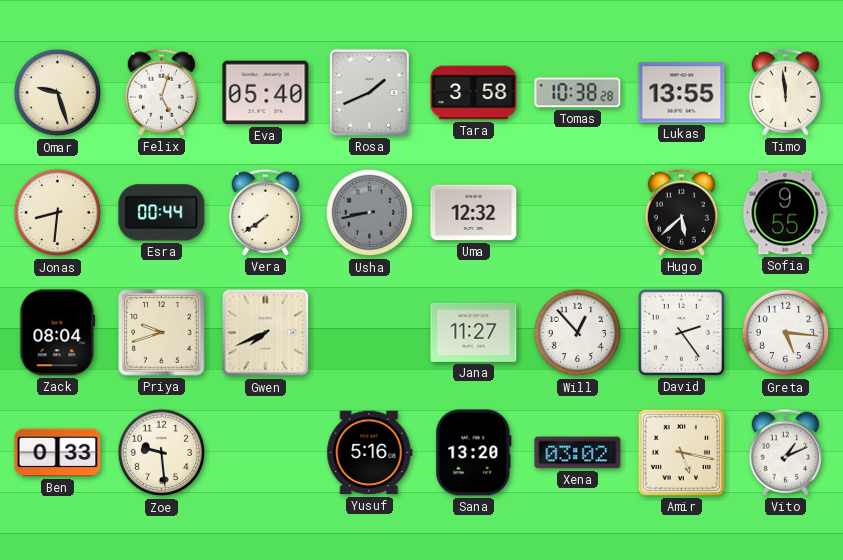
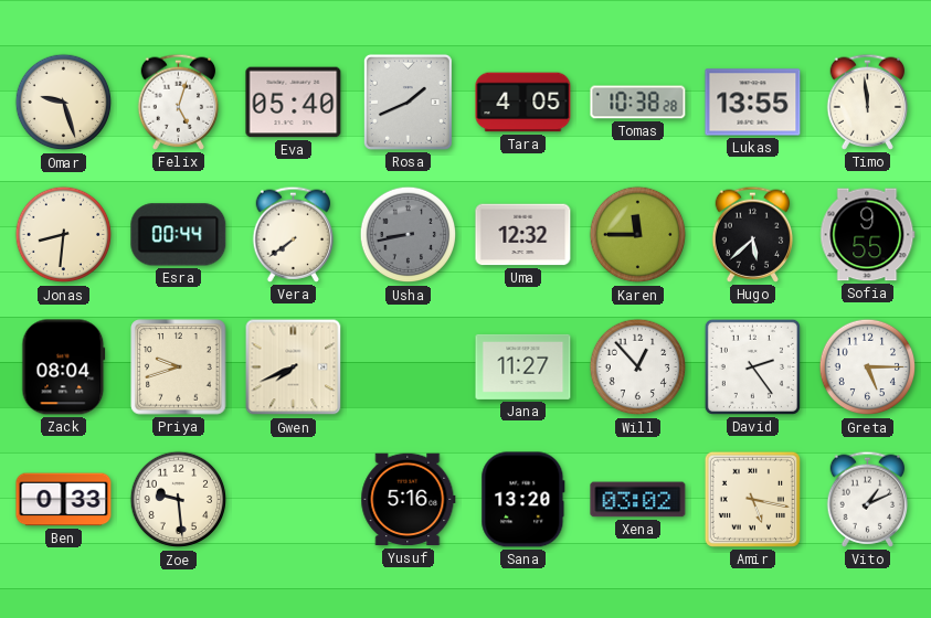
Tara: 3:58 -> 4:05
Karen: none -> 11:45
Greta: 5:16 -> 5:15
